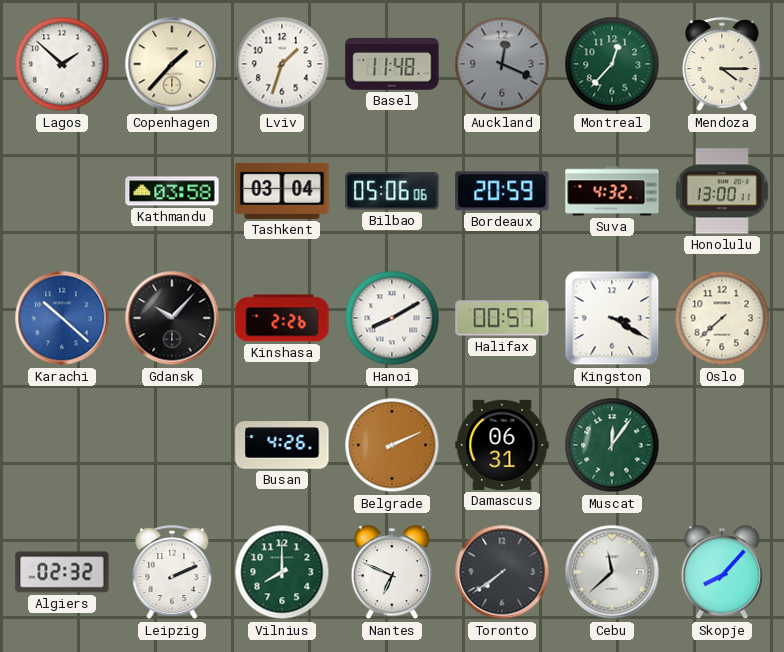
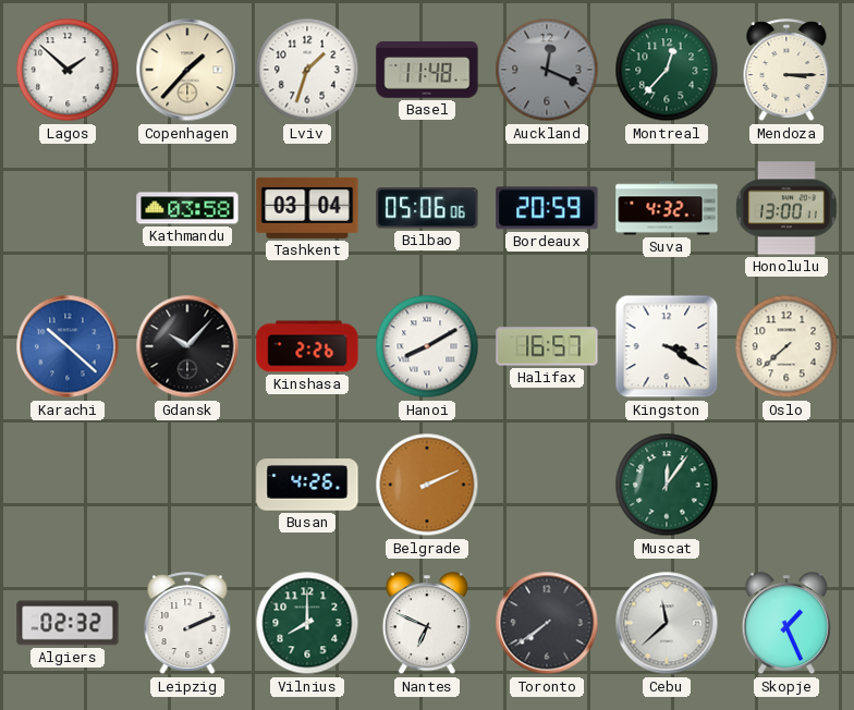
Mendoza: 4:15 -> 3:15
Halifax: 00:57 -> 16:57
Damascus: 06:31 -> none
Skopje: 8:07 -> 1:26
